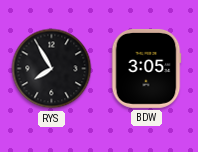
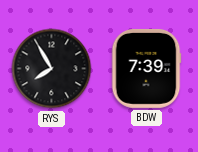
BDW: 3:05 -> 7:39
